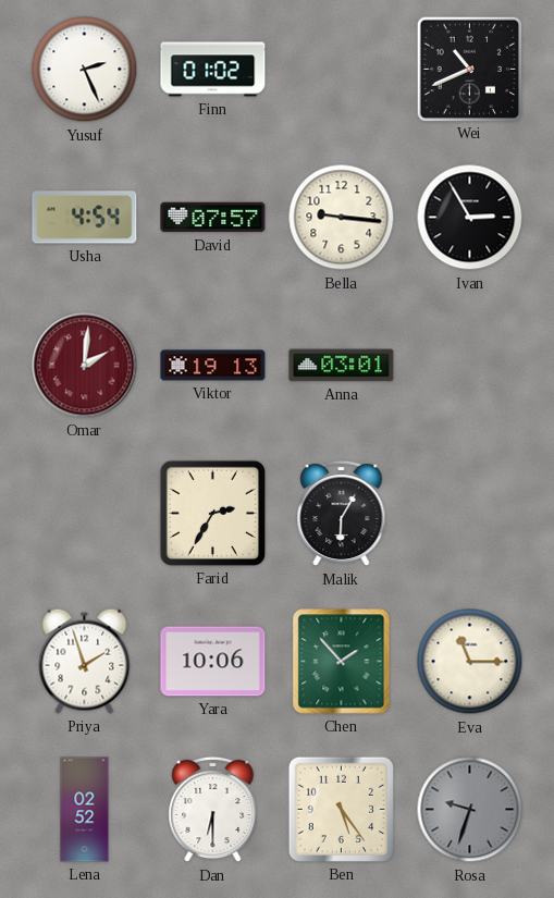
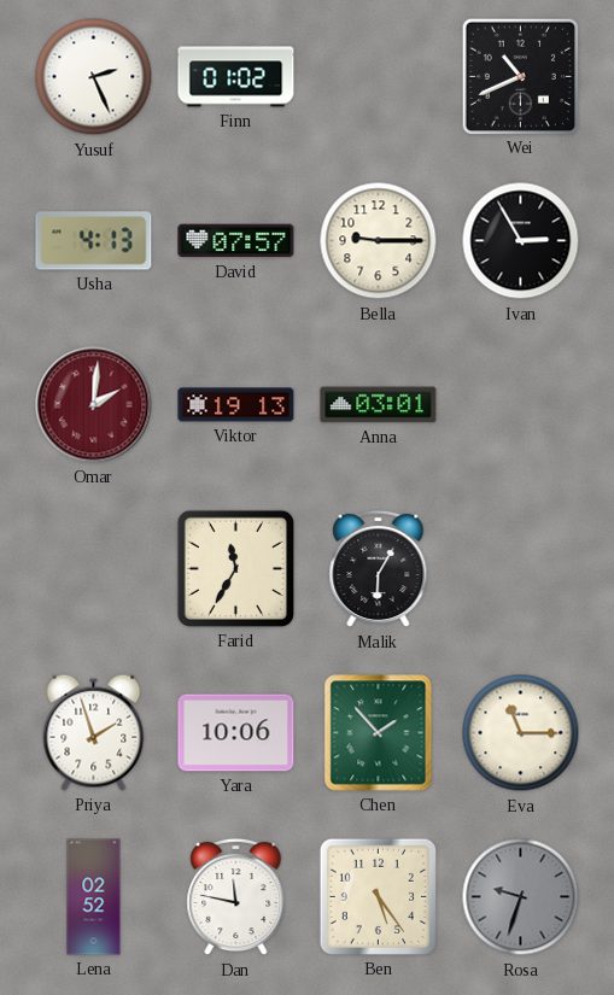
Usha: 4:54 -> 4:13
Bella: 9:16 -> 9:15
Farid: 2:35 -> 11:35
Dan: 6:30 -> 11:47
